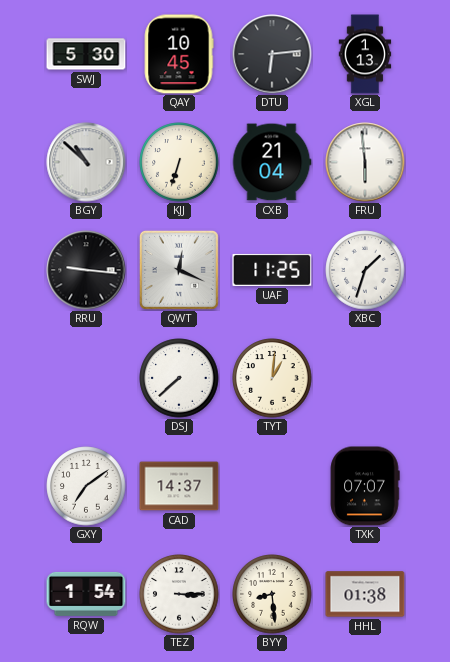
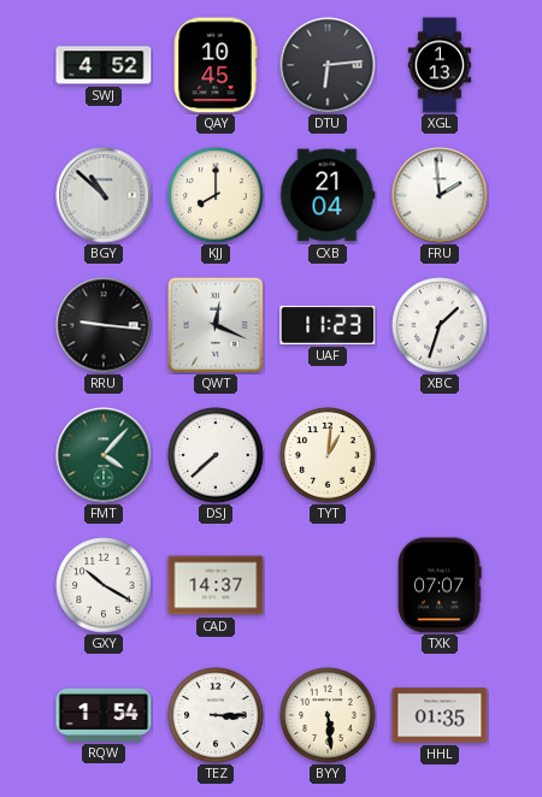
SWJ: 5:30 -> 4:52
KJJ: 6:33 -> 8:00
FRU: 5:59 -> 1:59
UAF: 11:25 -> 11:23
FMT: none -> 4:07
GXY: 7:09 -> 10:20
BYY: 8:29 -> 5:29
HHL: 01:38 -> 01:35
